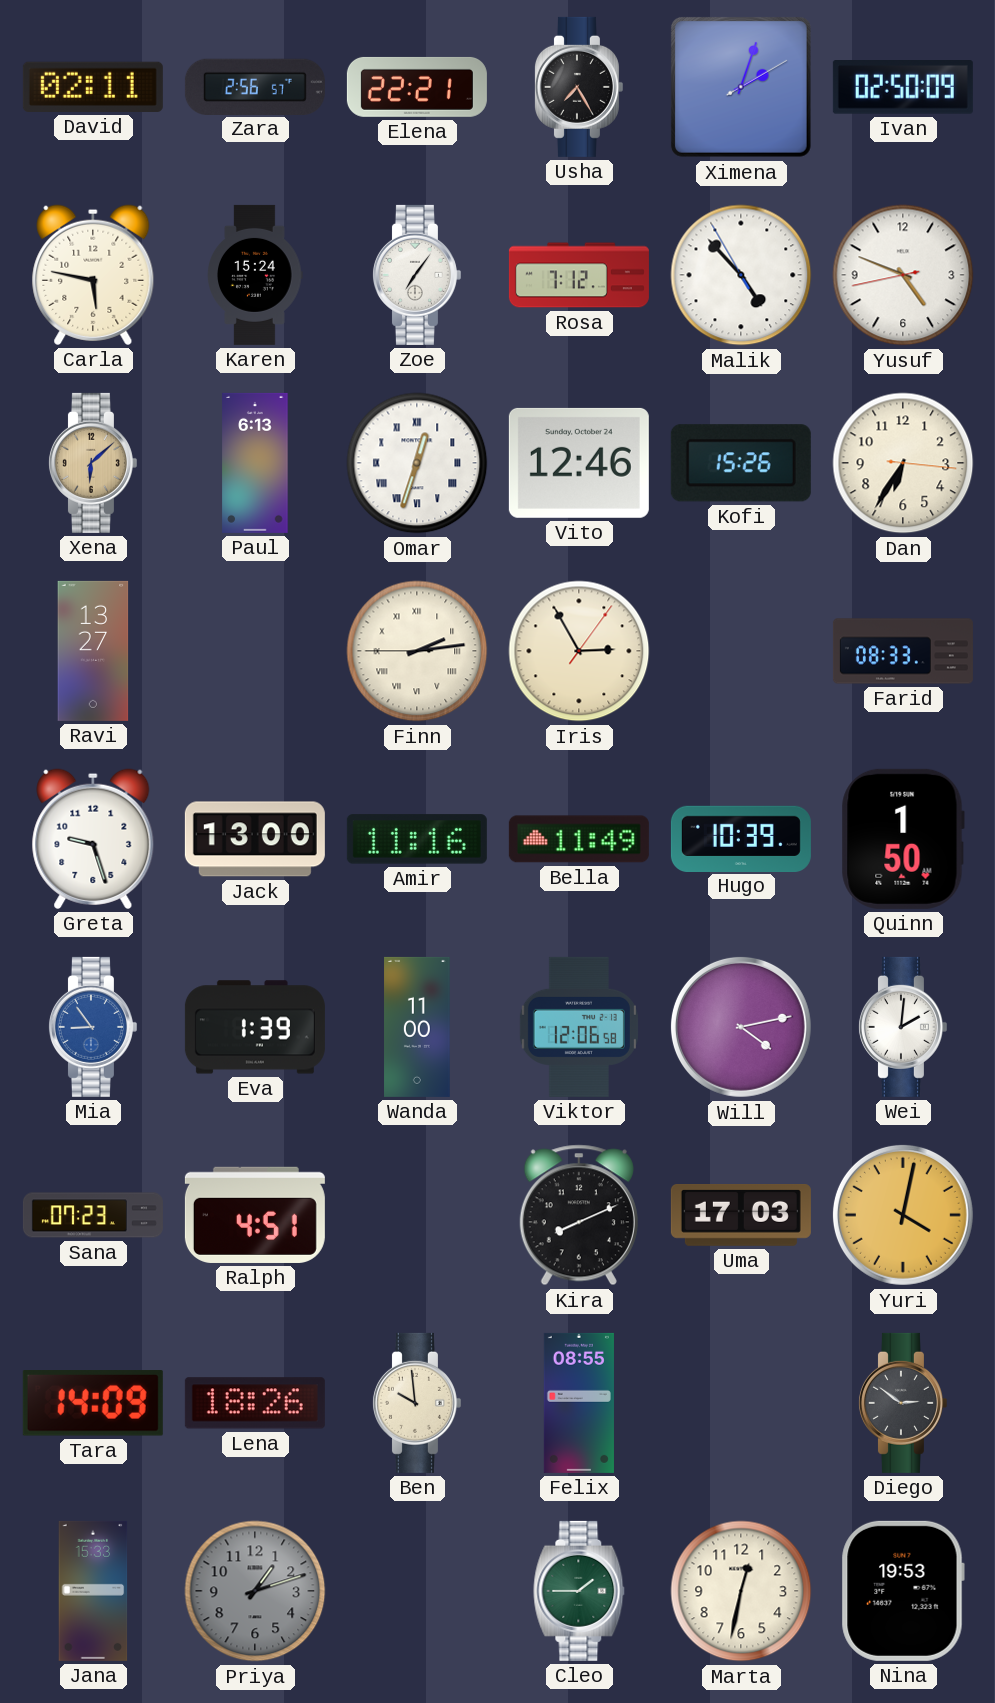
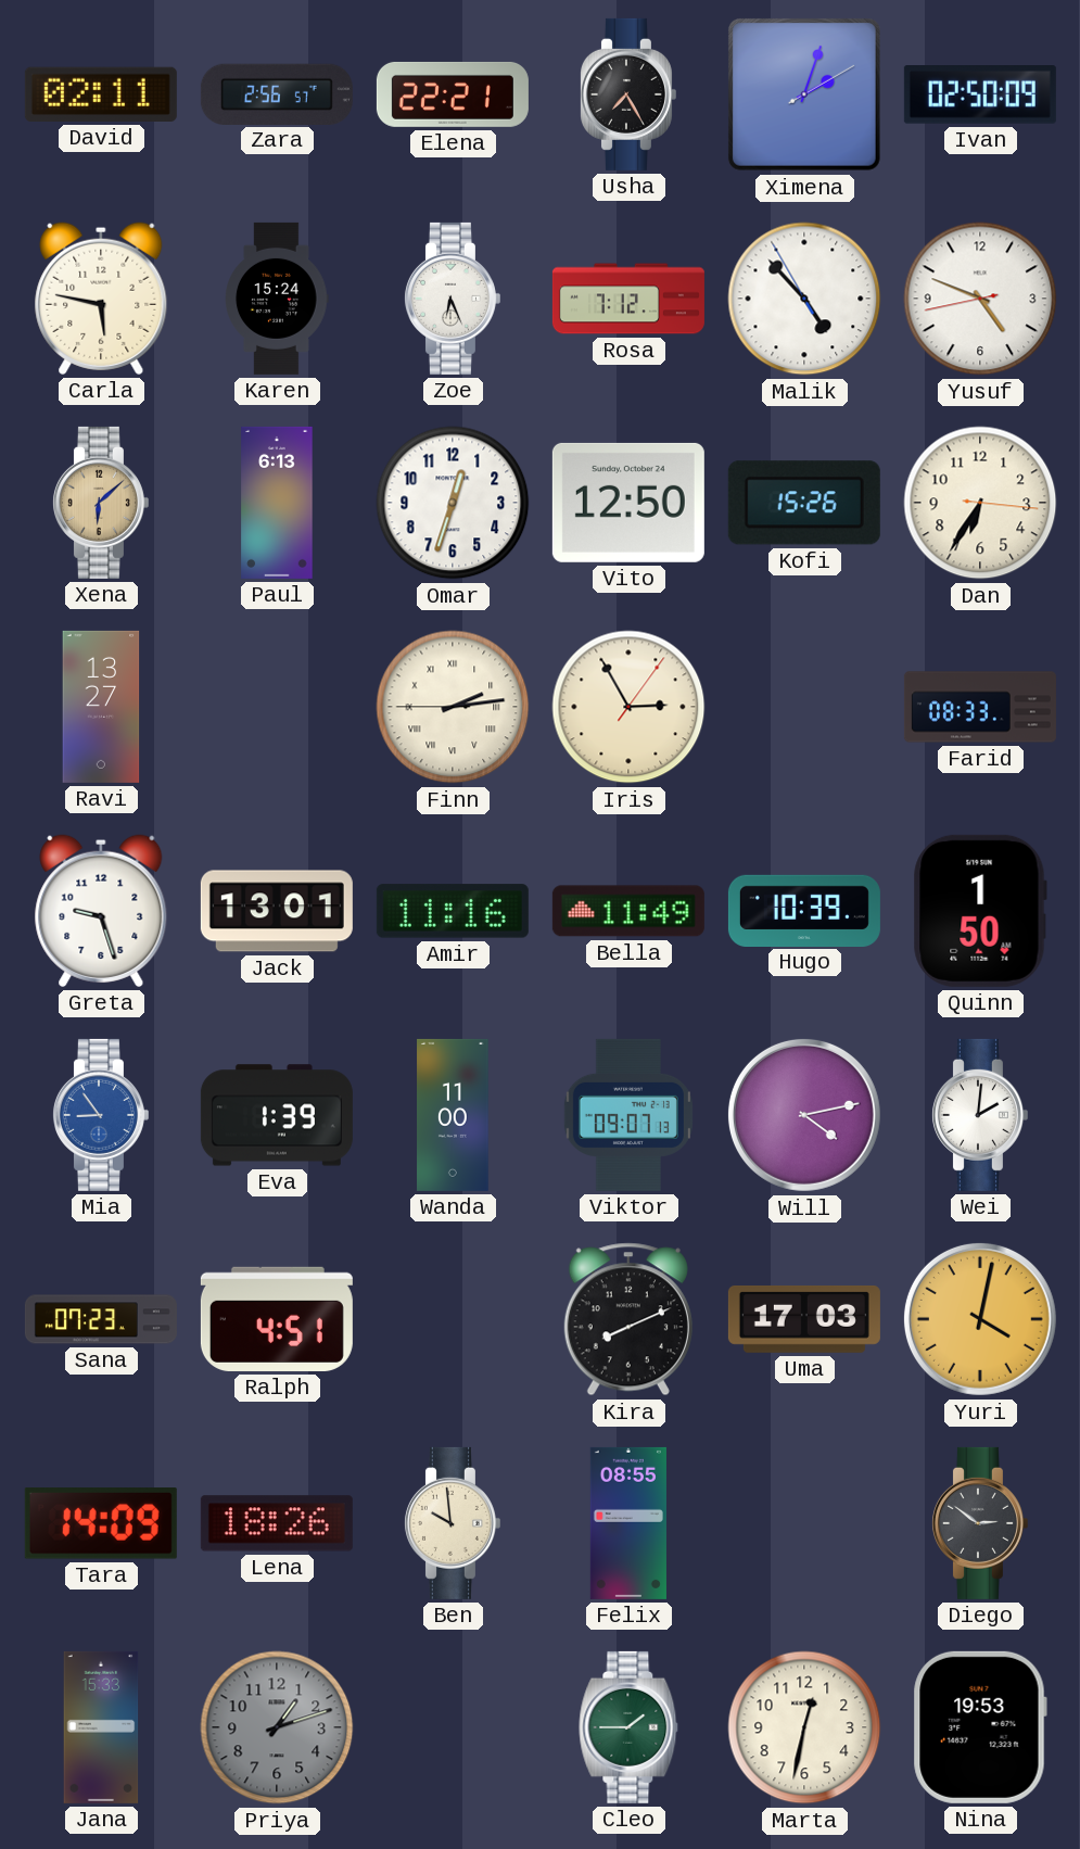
Zoe: 7:06 -> 6:26
Omar numerals: Roman -> Arabic
Vito: 12:46 -> 12:50
Jack: 13:00 -> 13:01
Viktor: 12:06 -> 09:07
